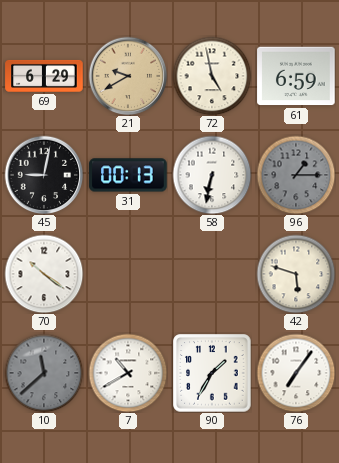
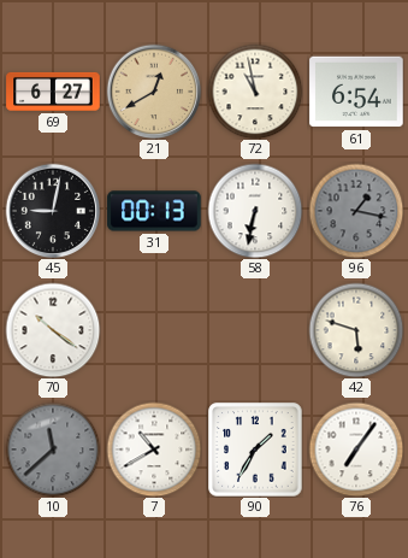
69: 6:29 -> 6:27
21: 9:40 -> 12:40
72: 4:58 -> 10:58
61: 6:59 -> 6:54
96: 1:15 -> 1:17
